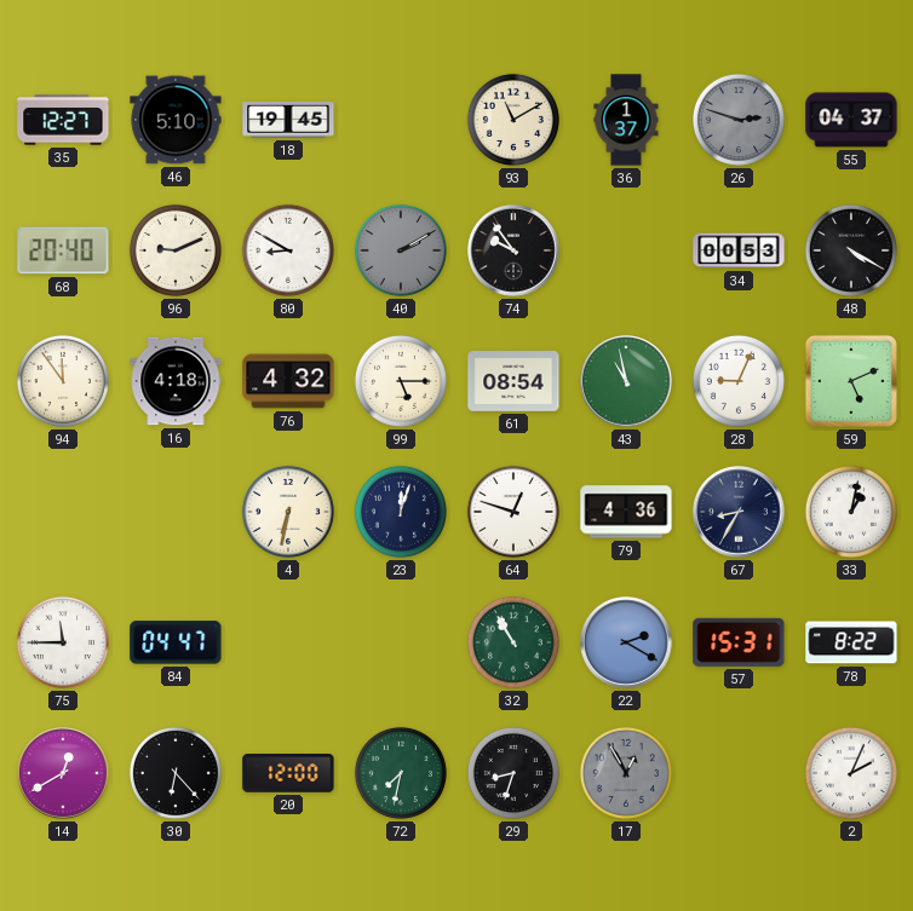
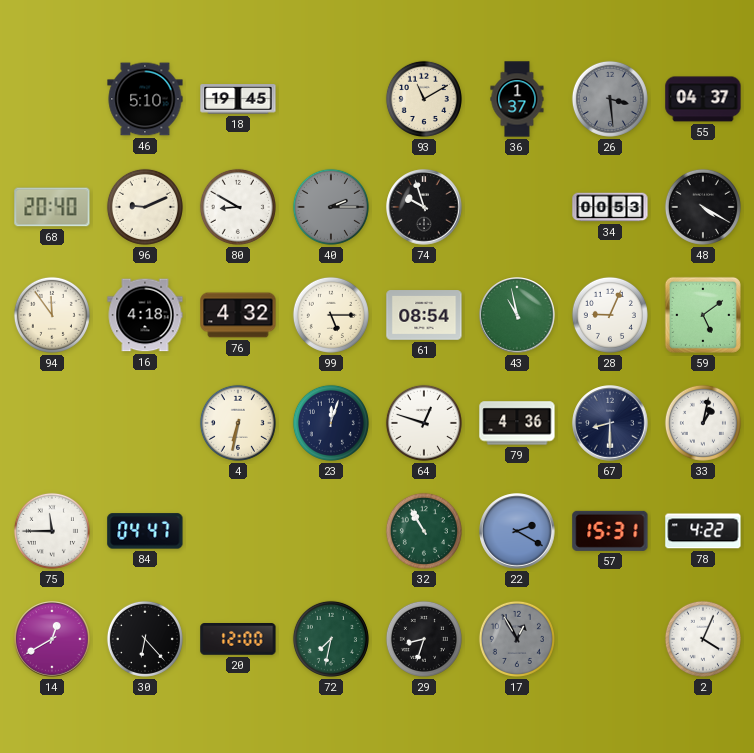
35: 12:27 -> none
26: 2:48 -> 3:29
40: 2:10 -> 2:15
74: 9:54 -> 9:57
59: 5:11 -> 5:09
67: 8:35 -> 8:30
78: 8:22 -> 4:22
2: 2:04 -> 4:04
